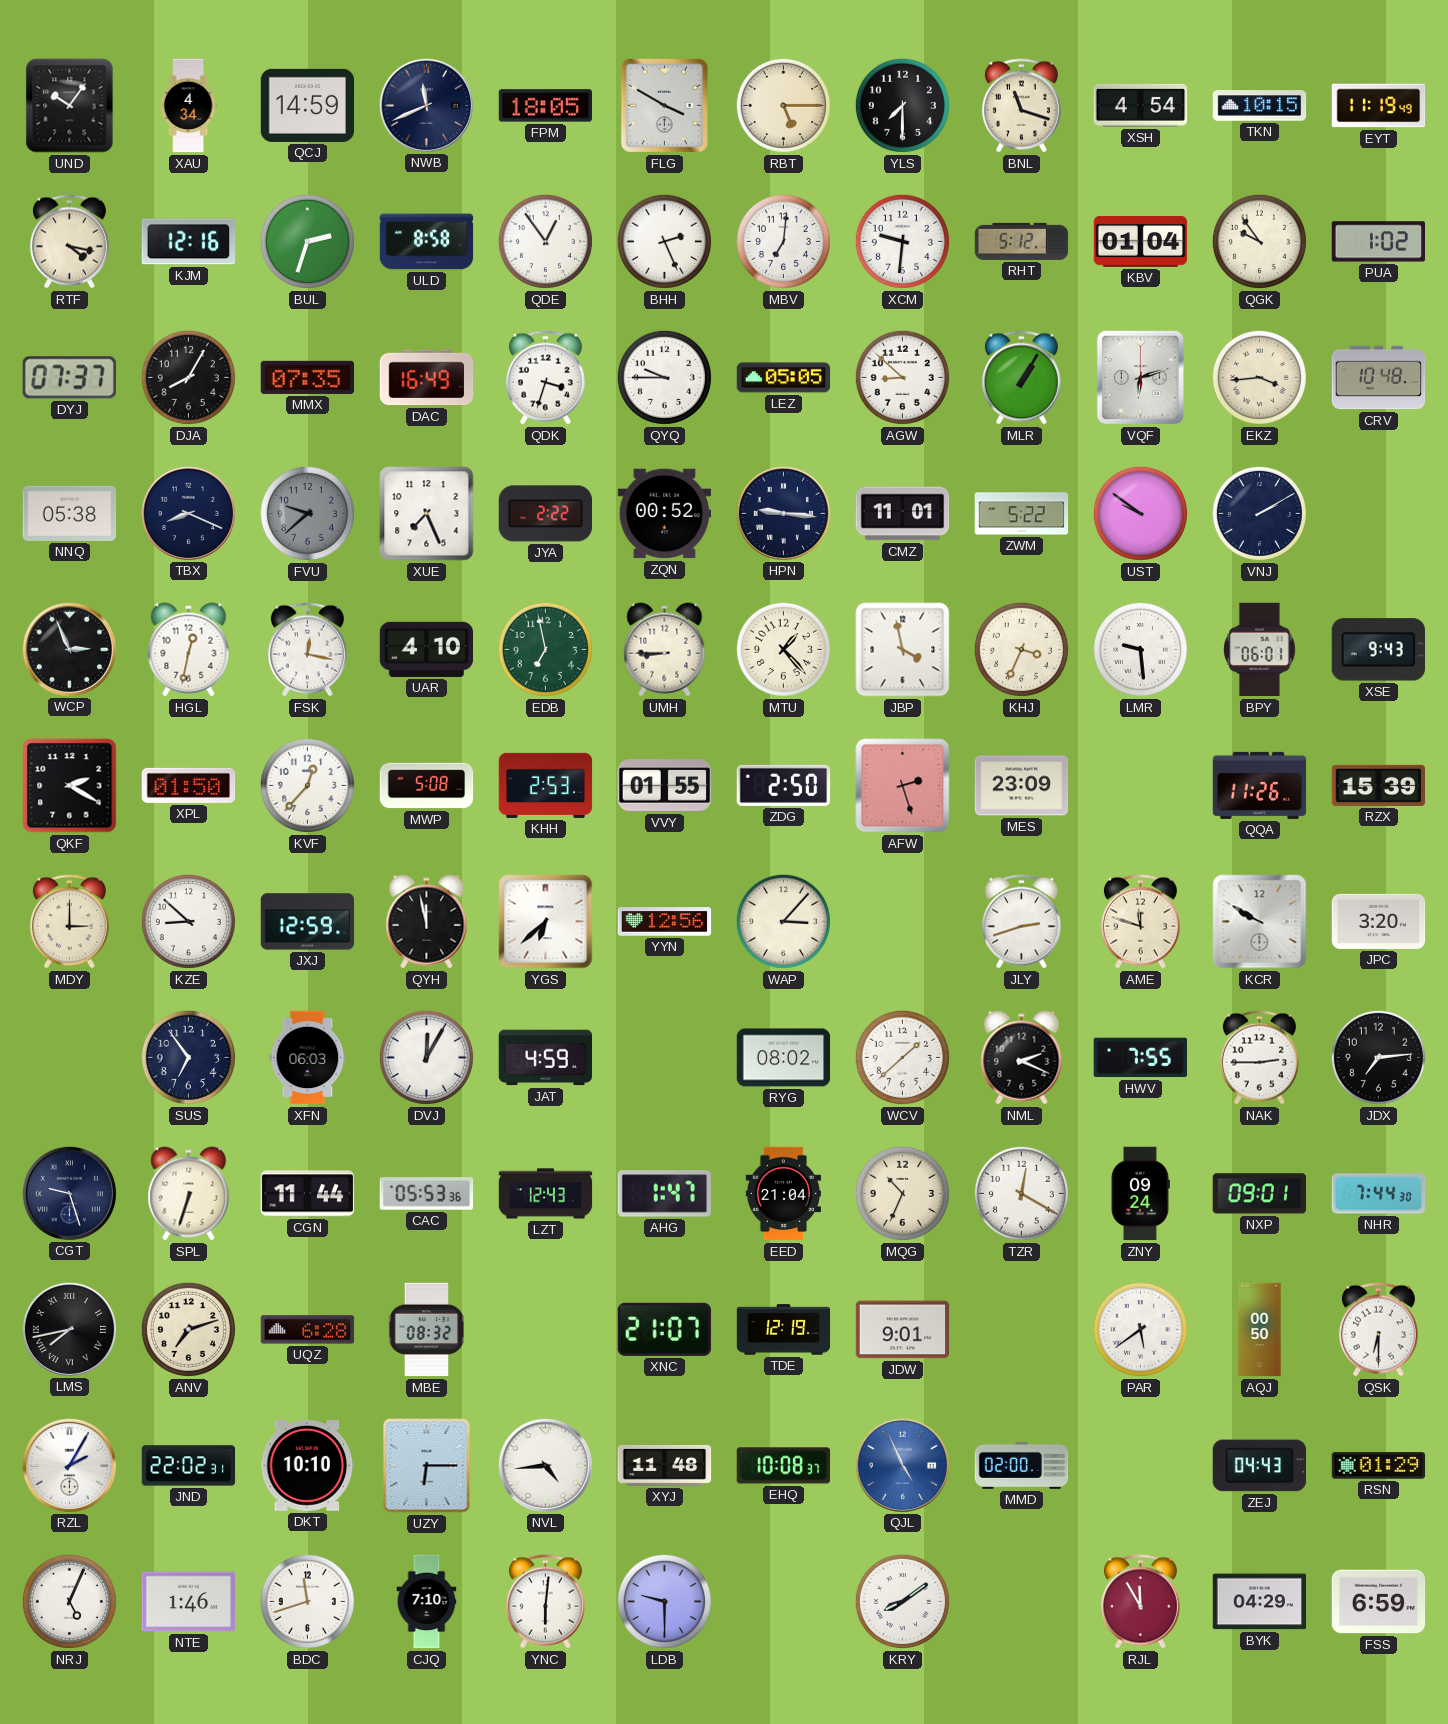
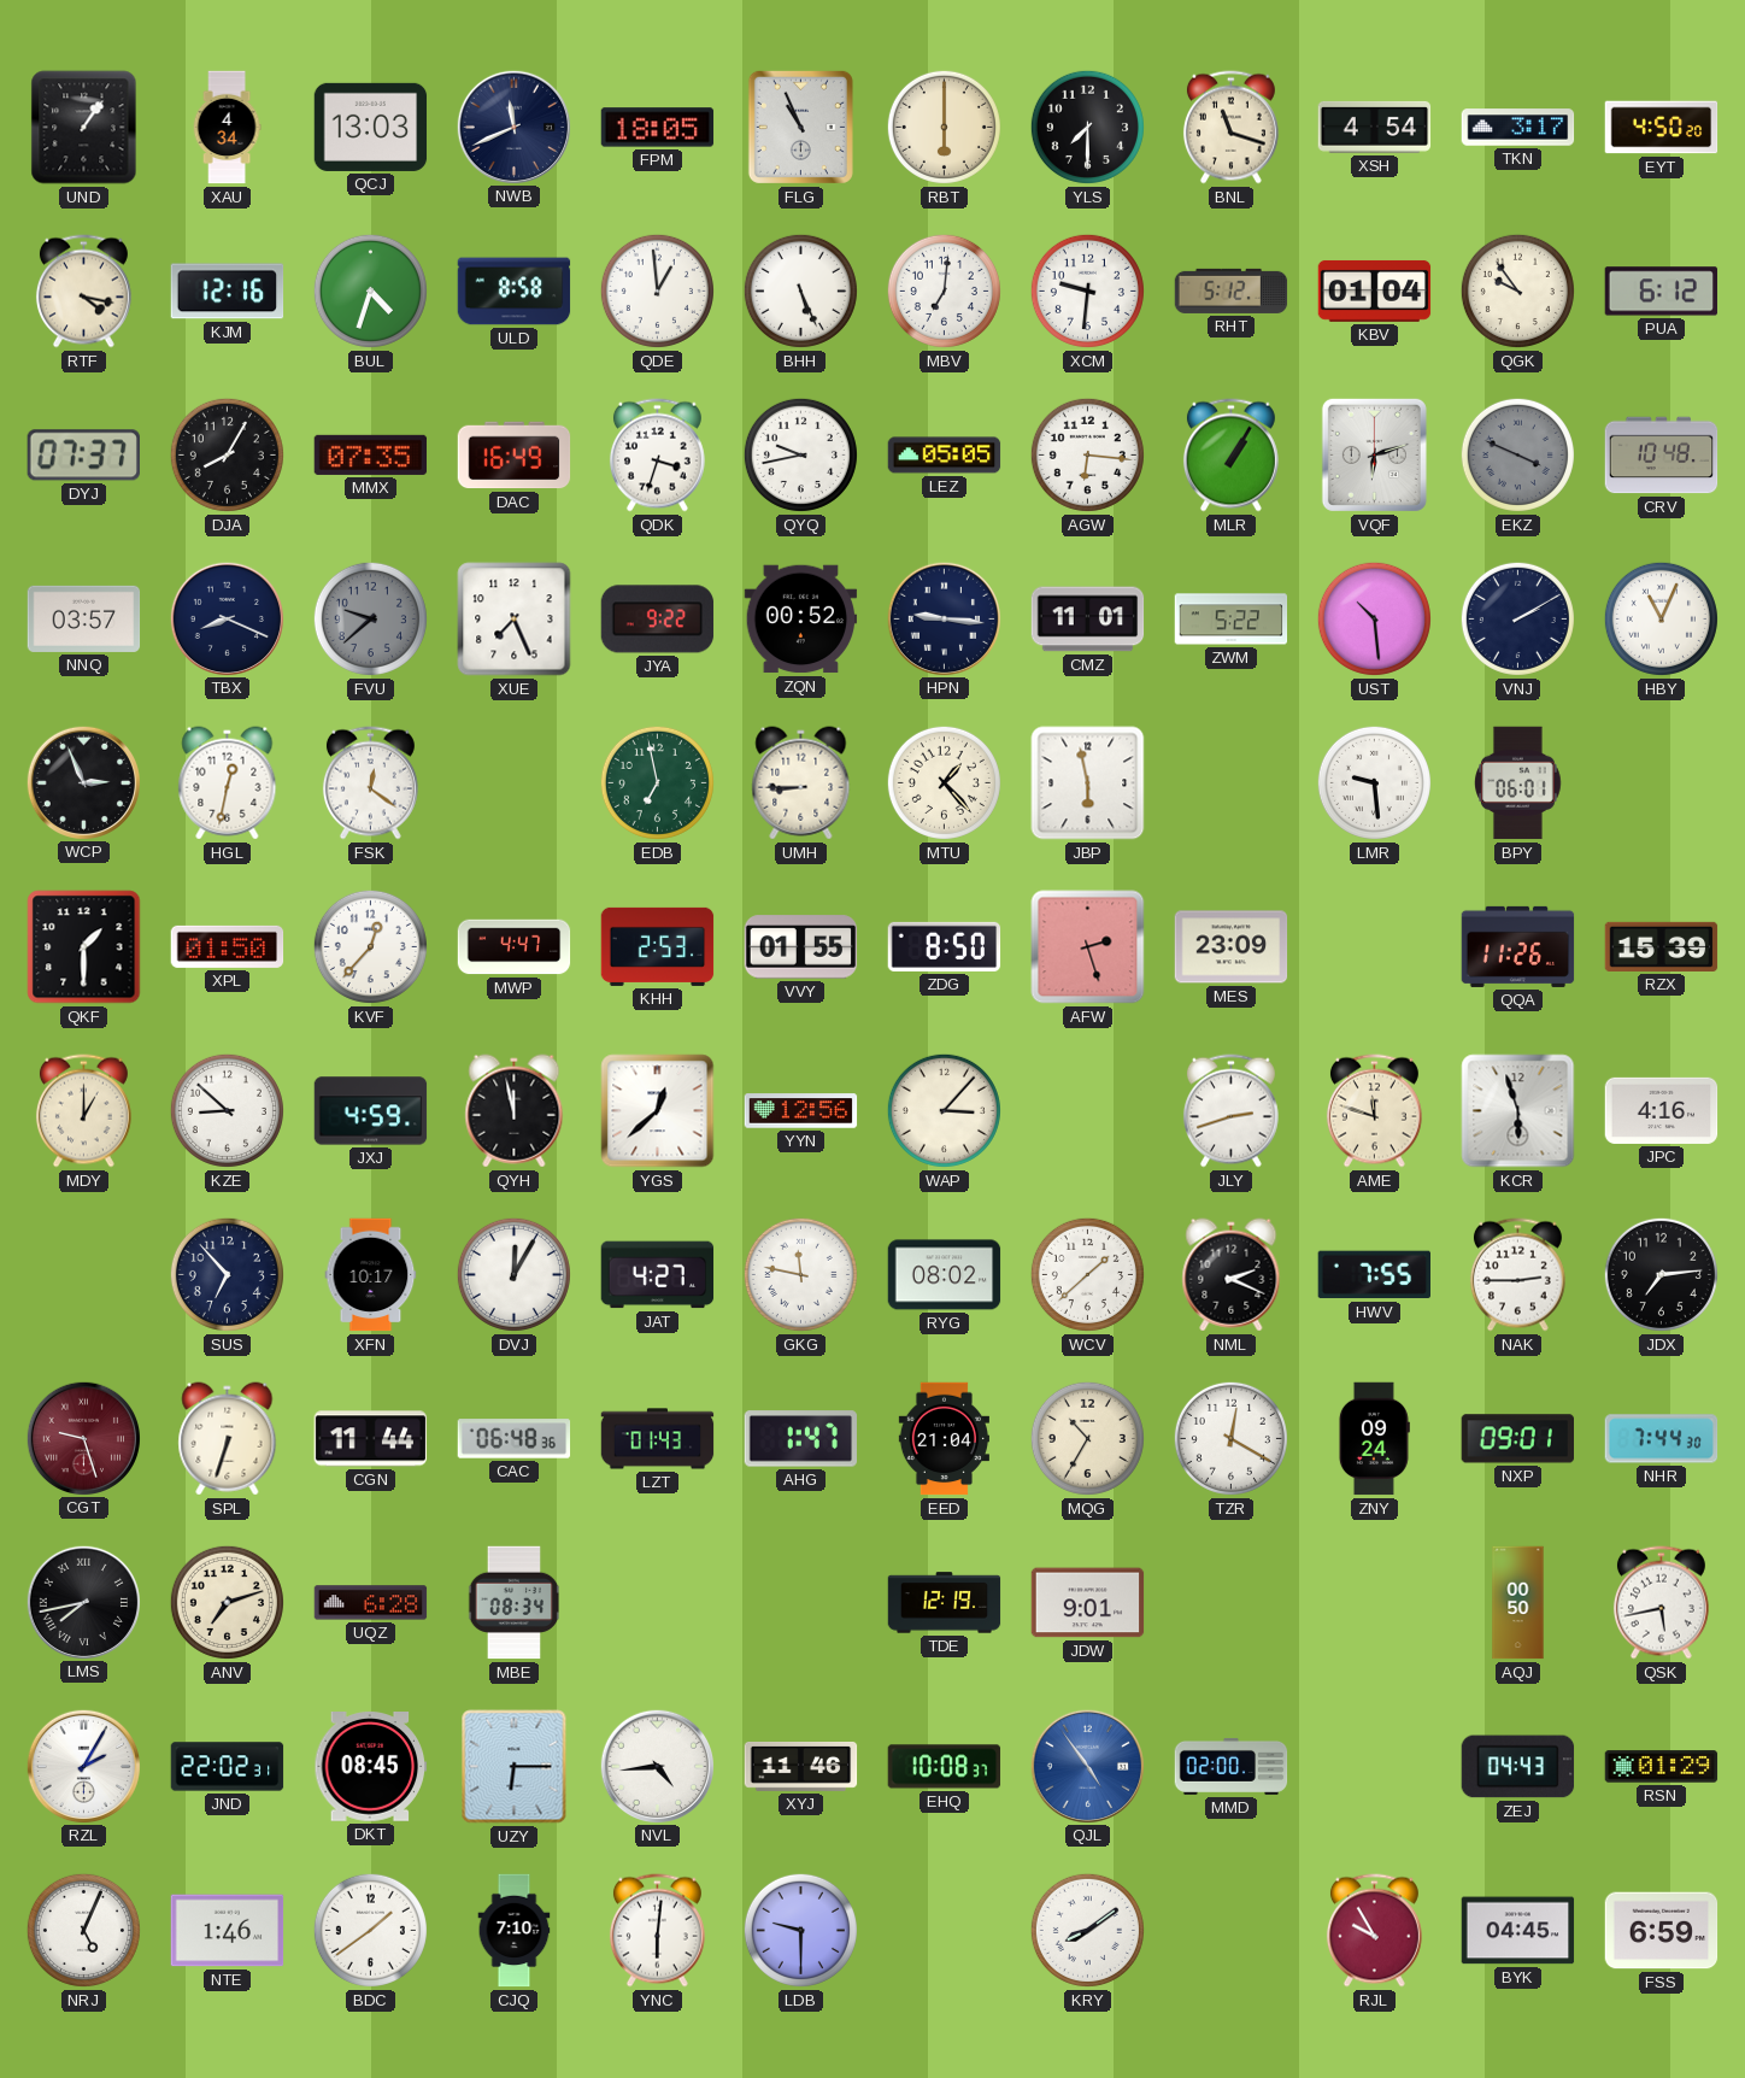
UND: 10:06 -> 1:06
QCJ: 14:59 -> 13:03
FLG: 3:50 -> 10:56
RBT: 5:15 -> 6:00
TKN: 10:15 -> 3:17
EYT: 11:19 -> 4:50
BUL: 2:33 -> 4:33
QDE: 12:54 -> 12:59
BHH: 2:26 -> 5:26
PUA: 1:02 -> 6:12
QYQ: 9:45 -> 9:43
AGW: 8:52 -> 6:16
EKZ: 3:44 -> 3:49
EKZ dial: cream -> grey
NNQ: 05:38 -> 03:57
JYA: 2:22 -> 9:22
UST: 9:51 -> 10:29
HBY: none -> 11:04
FSK: 12:17 -> 12:21
UAR: 4:10 -> none
JBP: 3:58 -> 5:58
KHJ: 3:34 -> none
XSE: 9:43 -> none
QKF: 2:20 -> 1:30
MWP: 5:08 -> 4:47
ZDG: 2:50 -> 8:50
MDY: 3:00 -> 1:00
JXJ: 12:59 -> 4:59
YGS: 6:38 -> 12:38
KCR: 9:50 -> 5:57
JPC: 3:20 -> 4:16
SUS: 6:54 -> 6:53
XFN: 06:03 -> 10:17
JAT: 4:59 -> 4:27
GKG: none -> 11:47
CGT dial: navy -> burgundy
CAC: 05:53 -> 06:48
LZT: 12:43 -> 01:43
MQG: 10:34 -> 10:35
MBE: 08:32 -> 08:34
XNC: 21:07 -> none
PAR: 5:39 -> none
QSK: 6:30 -> 5:43
DKT: 10:10 -> 08:45
XYJ: 11:48 -> 11:46
QJL: 4:56 -> 4:54
BDC: 11:42 -> 1:39
RJL: 11:55 -> 9:55
BYK: 04:29 -> 04:45
